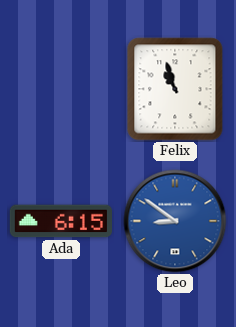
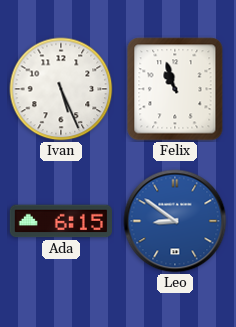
Ivan: none -> 5:26
